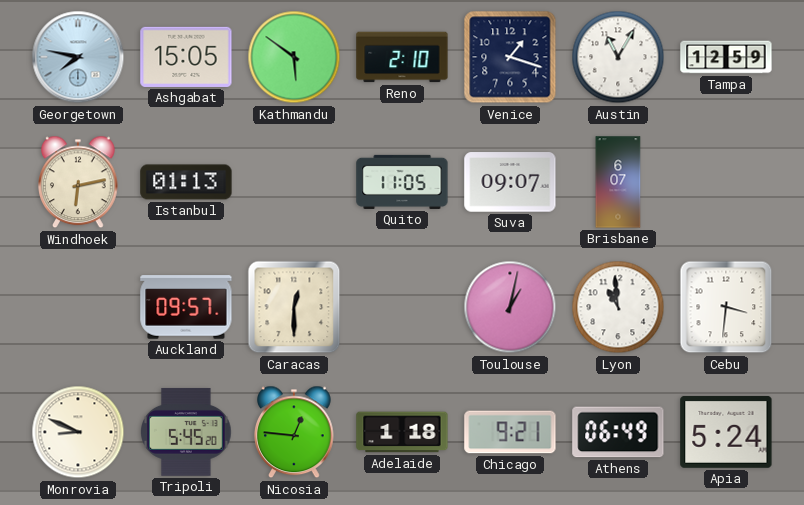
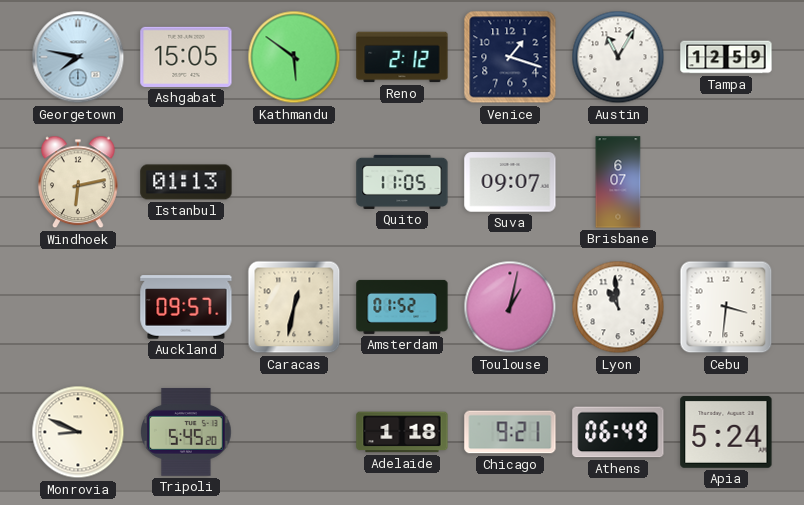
Reno: 2:10 -> 2:12
Caracas: 12:30 -> 12:32
Amsterdam: none -> 01:52
Nicosia: 12:46 -> none
